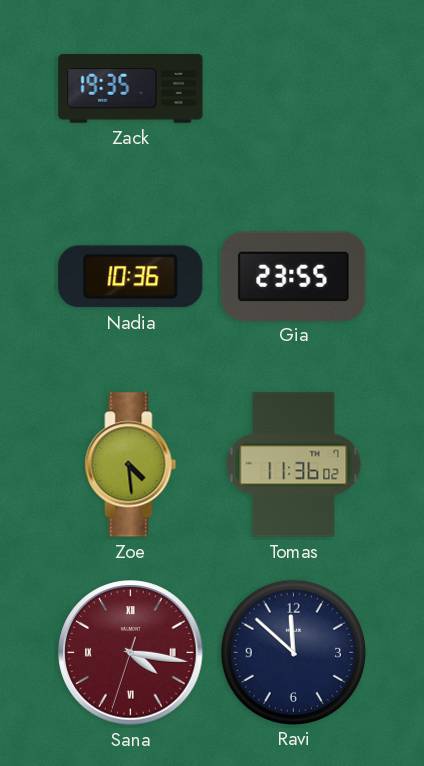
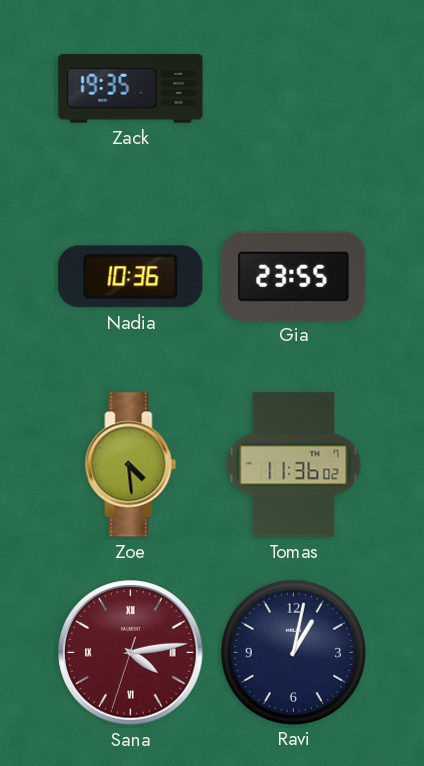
Sana: 4:16 -> 4:13
Ravi: 11:52 -> 1:02
